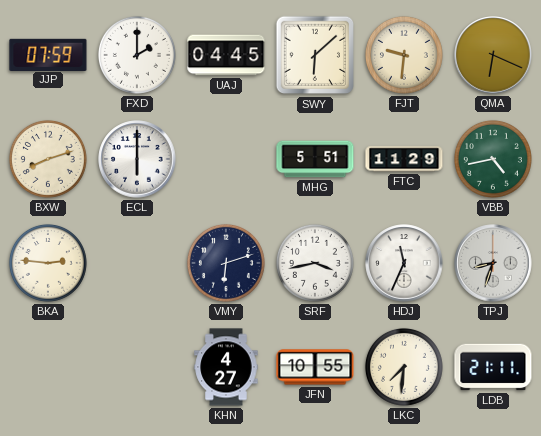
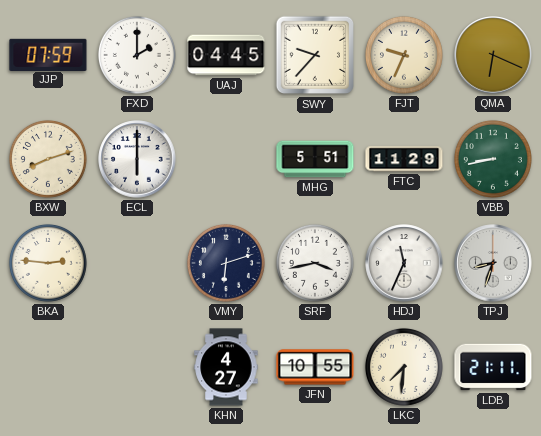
SWY: 6:08 -> 9:37
FJT: 9:31 -> 9:34
VBB: 4:43 -> 8:43
